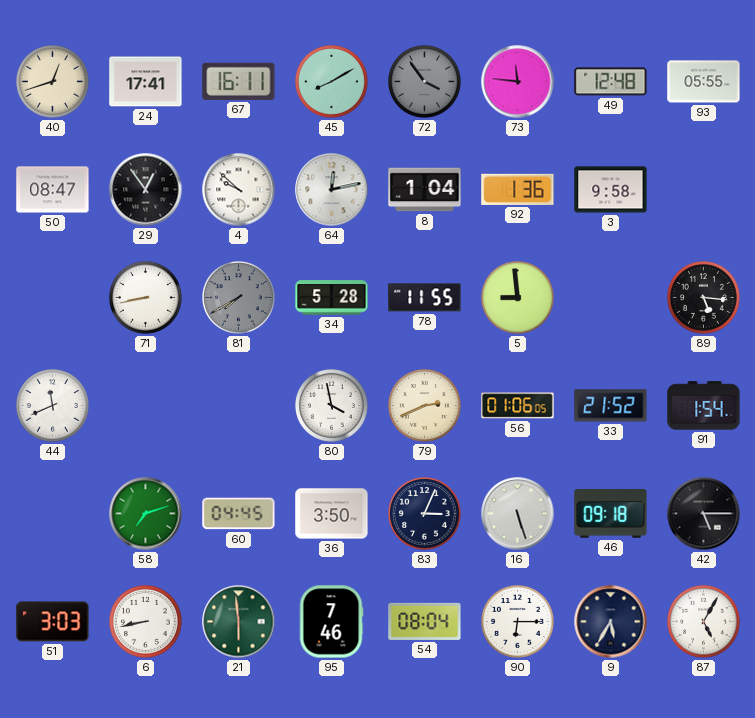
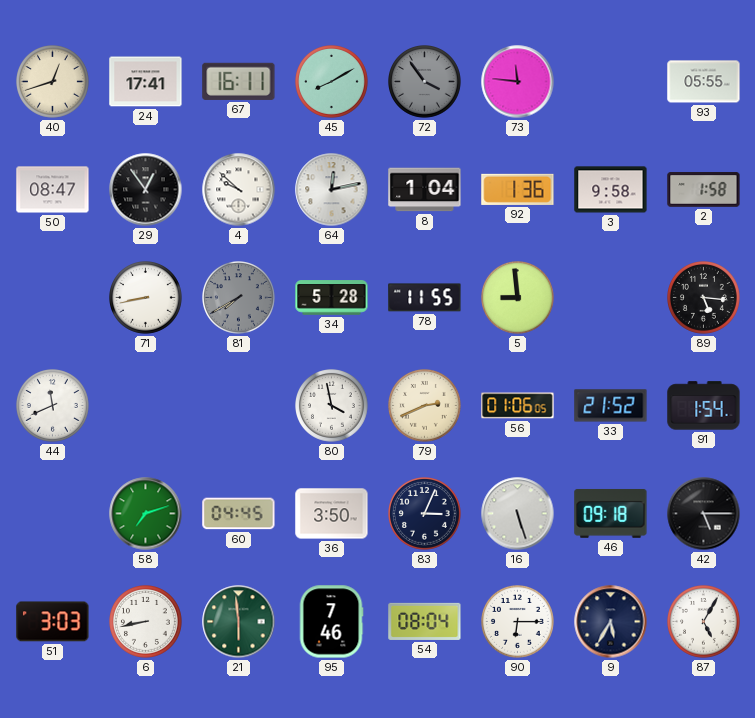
49: 12:48 -> none
2: none -> 1:58
